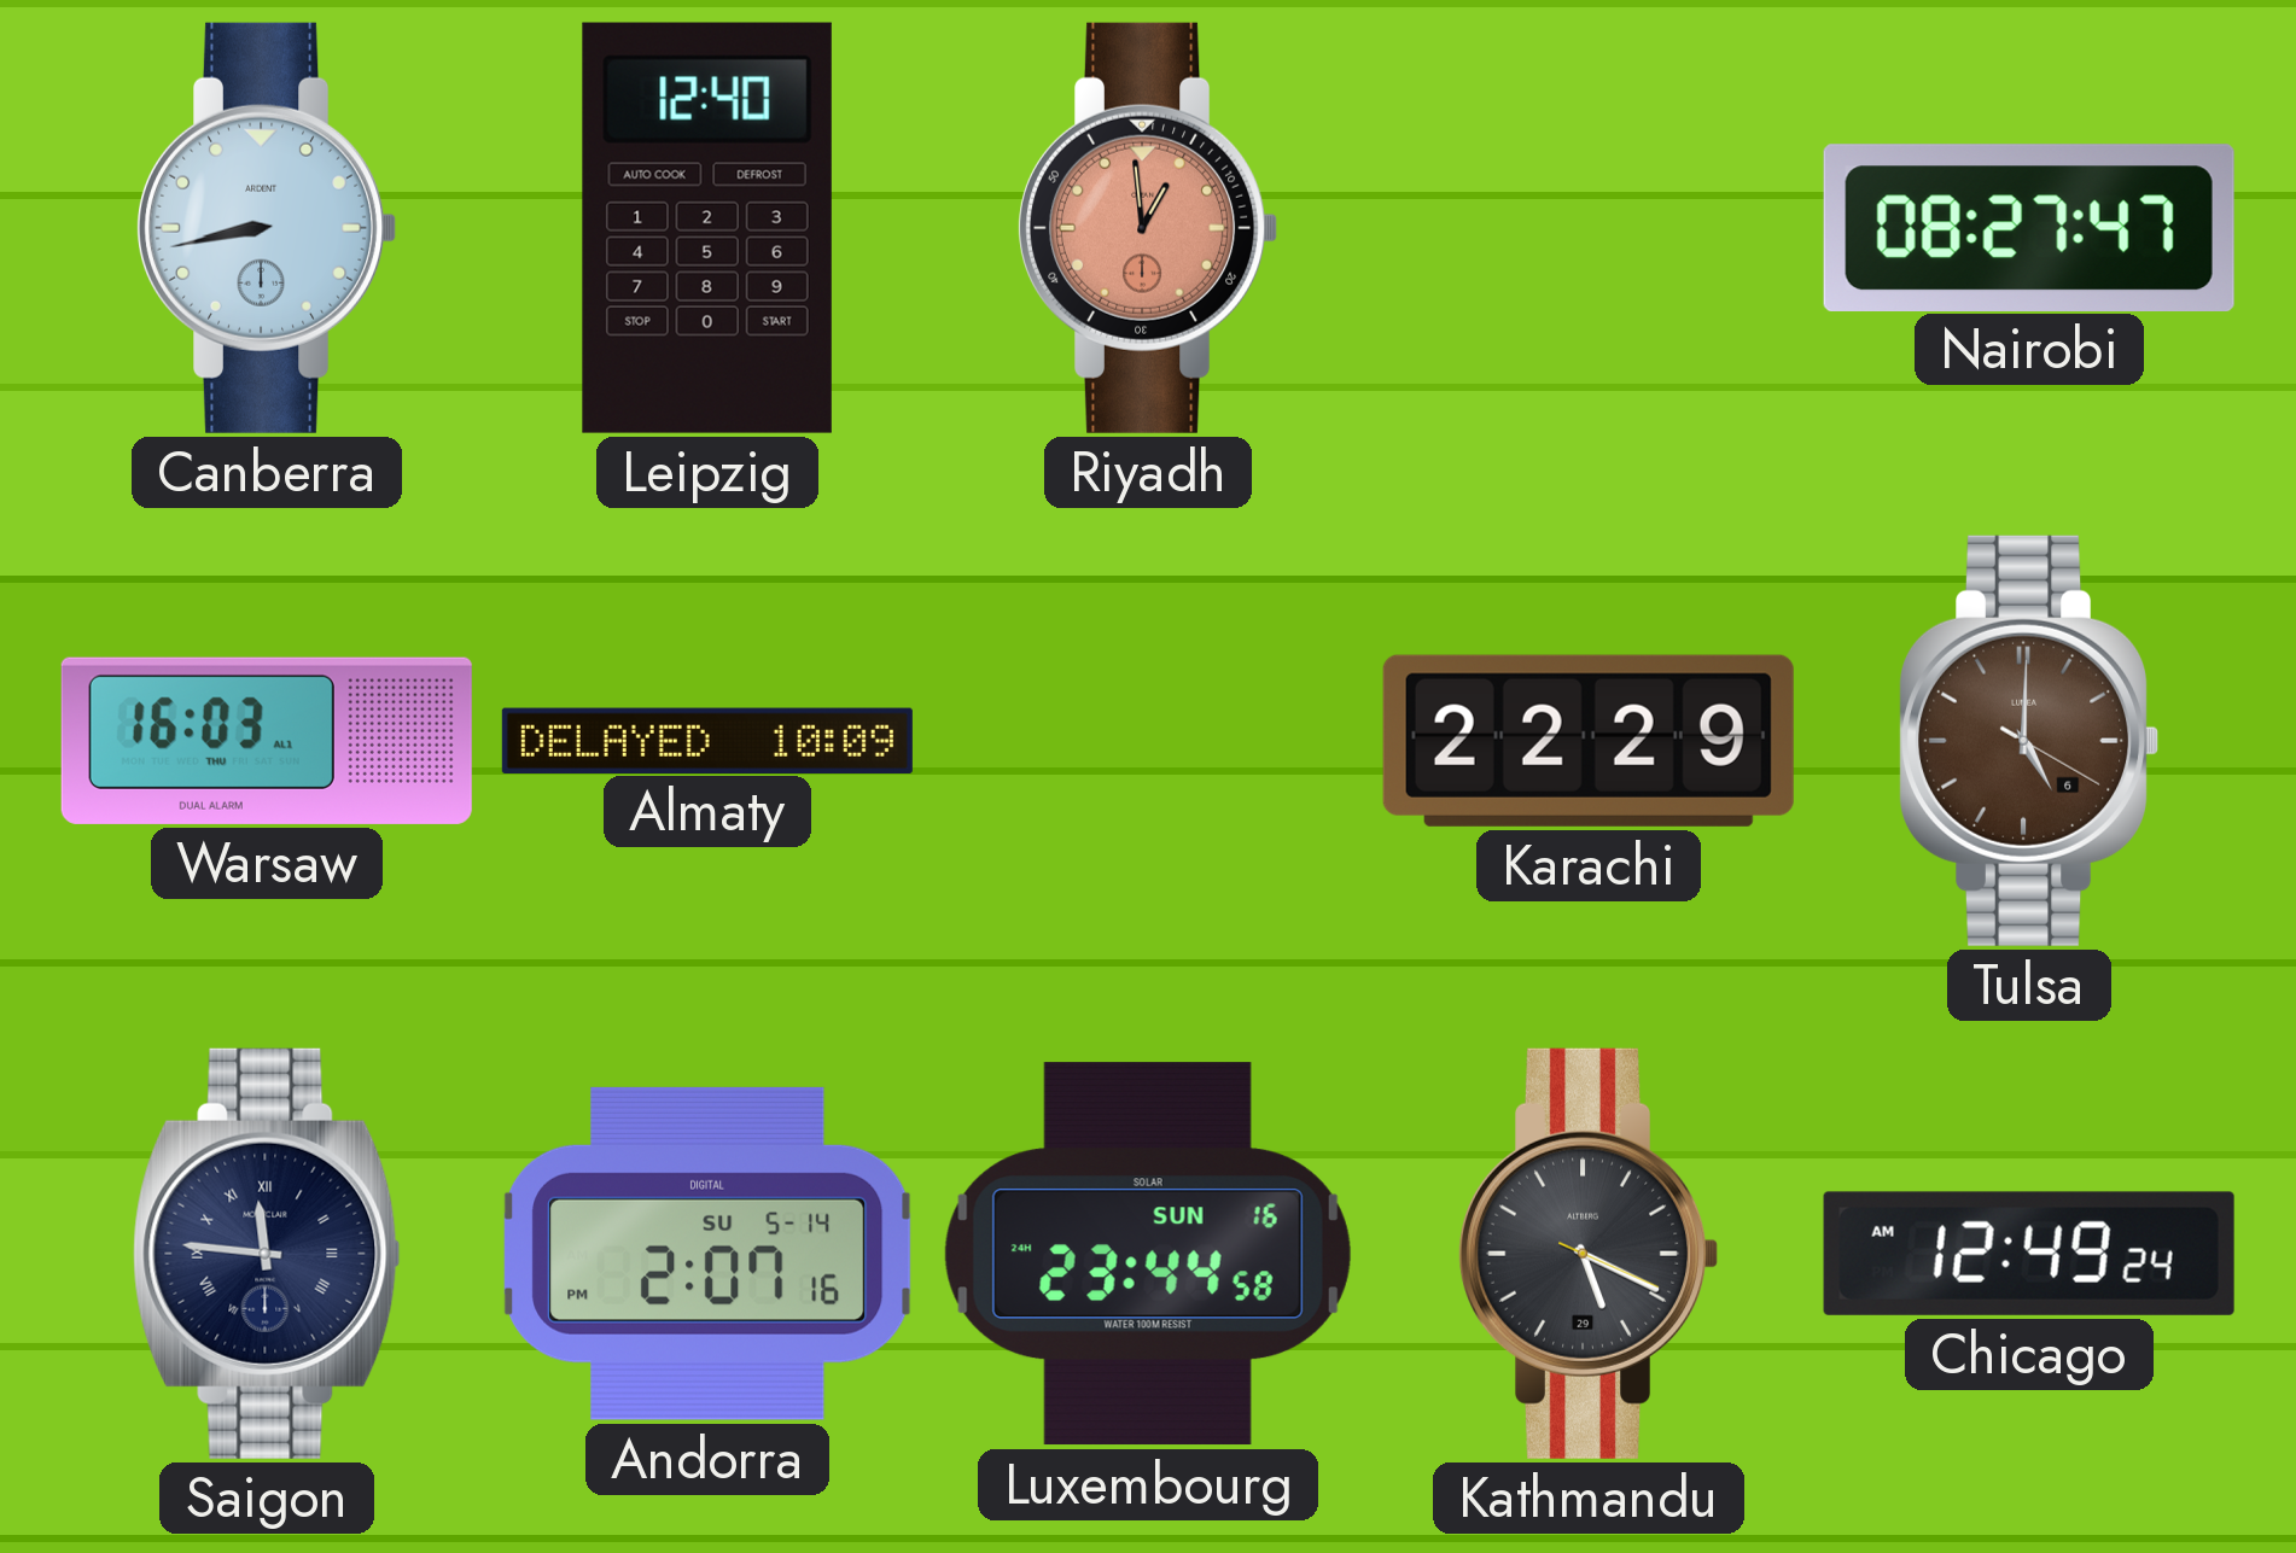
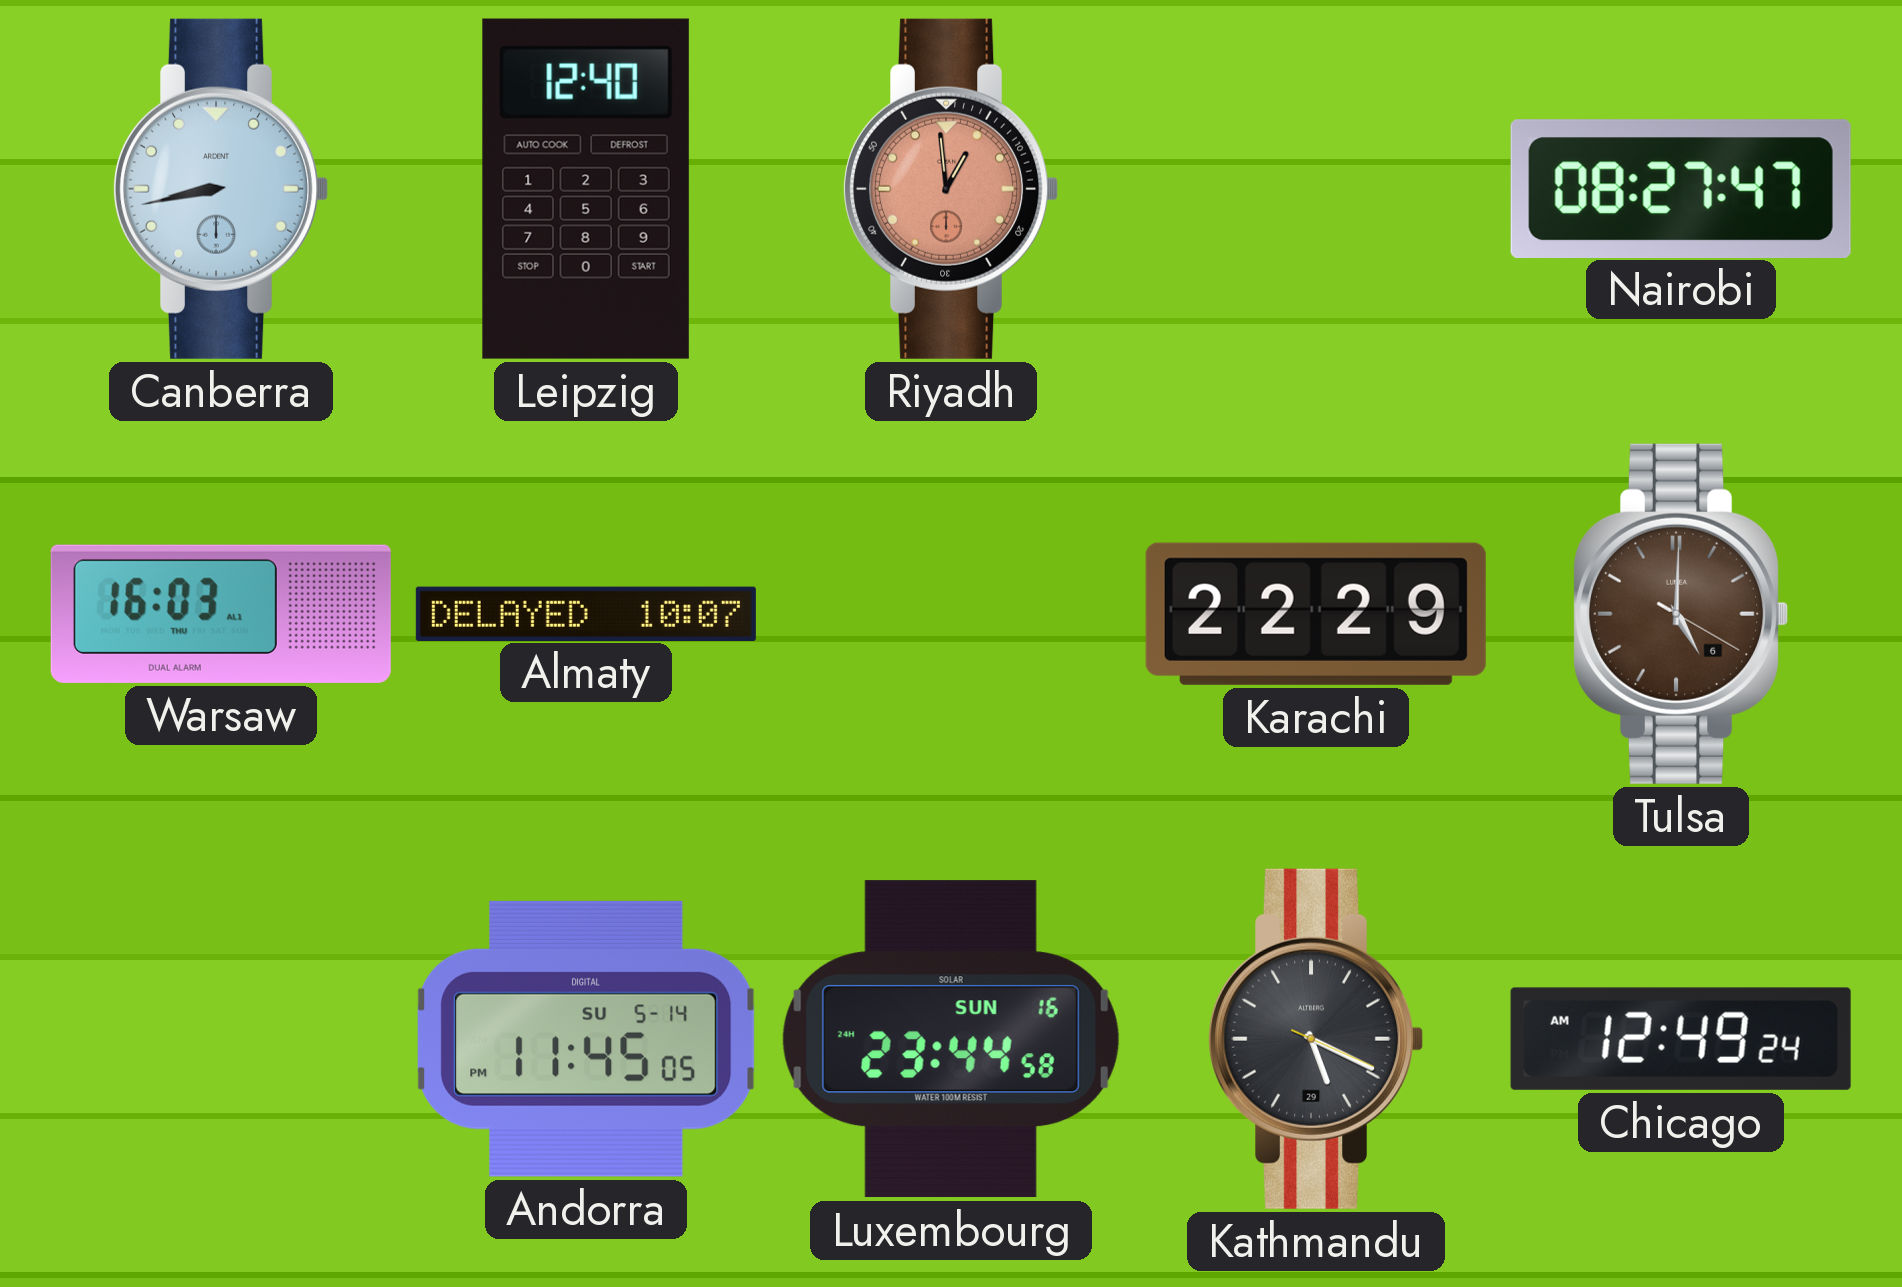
Almaty: 10:09 -> 10:07
Saigon: 11:46 -> none
Andorra: 2:07 -> 11:45
